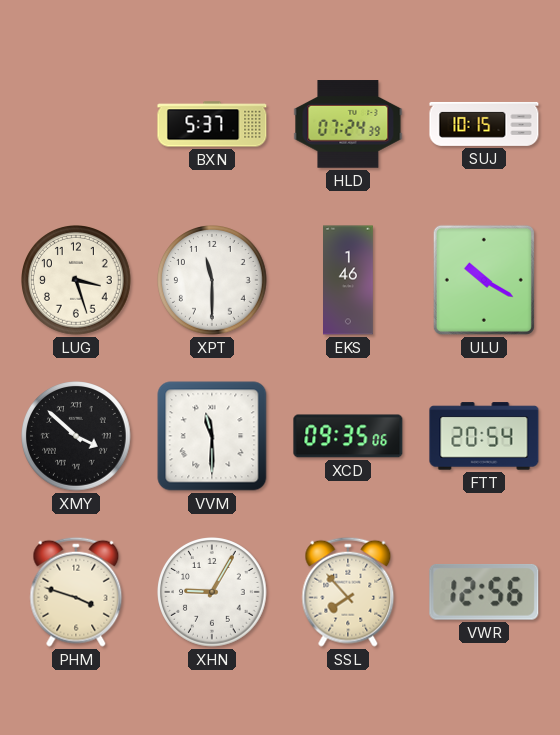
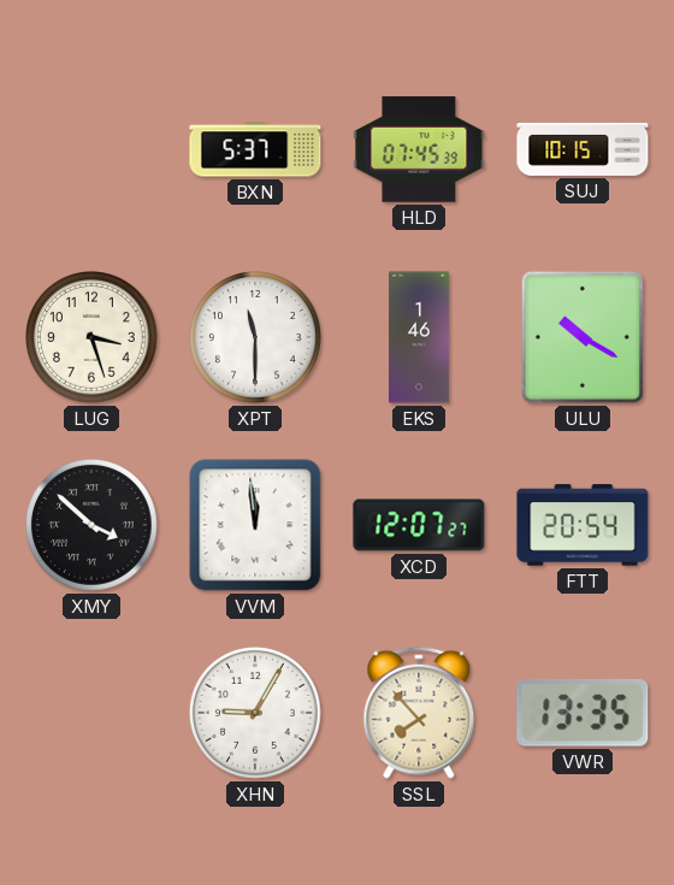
HLD: 07:24 -> 07:45
VVM: 11:30 -> 11:59
XCD: 09:35 -> 12:07
PHM: 3:48 -> none
VWR: 12:56 -> 13:35
